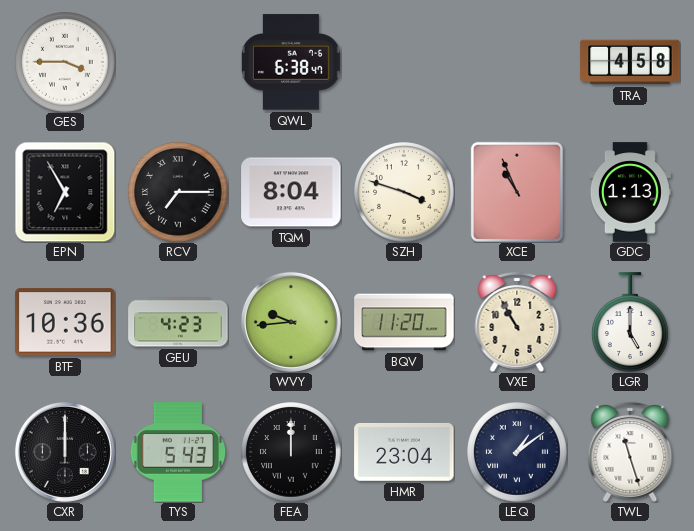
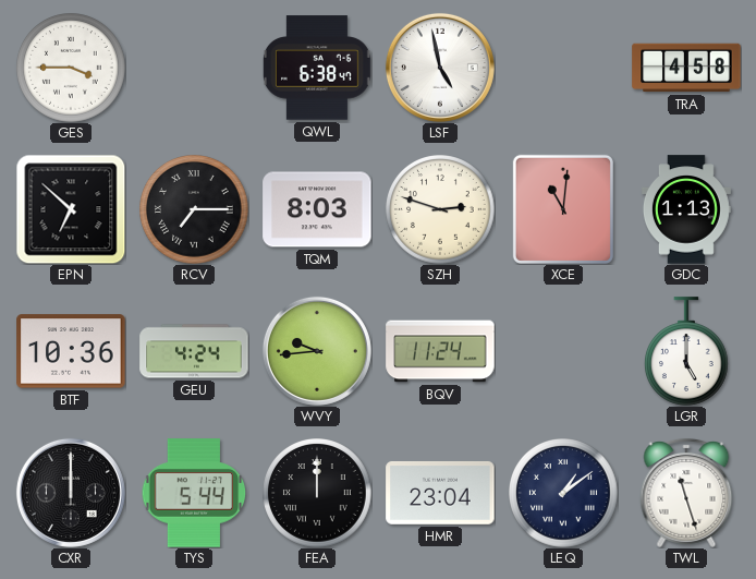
LSF: none -> 4:58
EPN: 6:55 -> 6:52
TQM: 8:04 -> 8:03
SZH: 3:48 -> 2:48
XCE: 10:56 -> 11:01
GEU: 4:23 -> 4:24
BQV: 11:20 -> 11:24
VXE: 10:55 -> none
TYS: 5:43 -> 5:44
